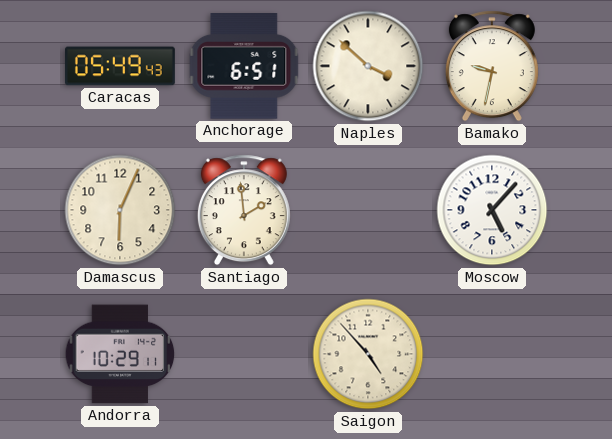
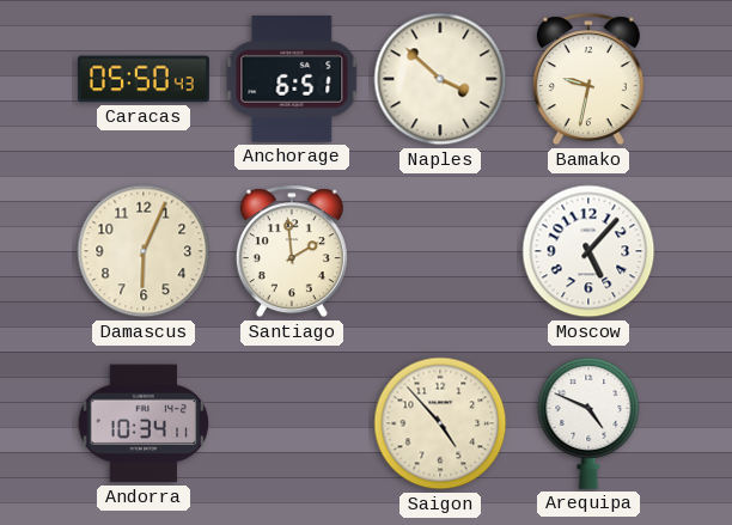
Caracas: 05:49 -> 05:50
Andorra: 10:29 -> 10:34
Arequipa: none -> 4:49
